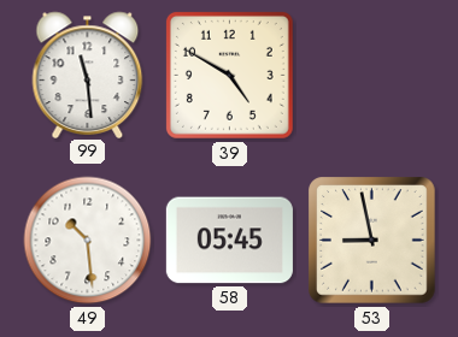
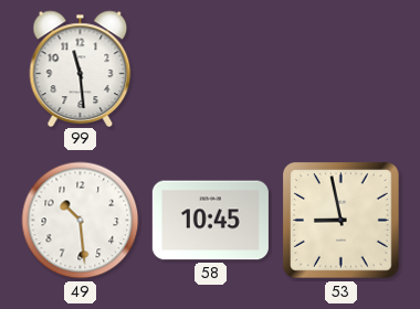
39: 4:50 -> none
58: 05:45 -> 10:45
